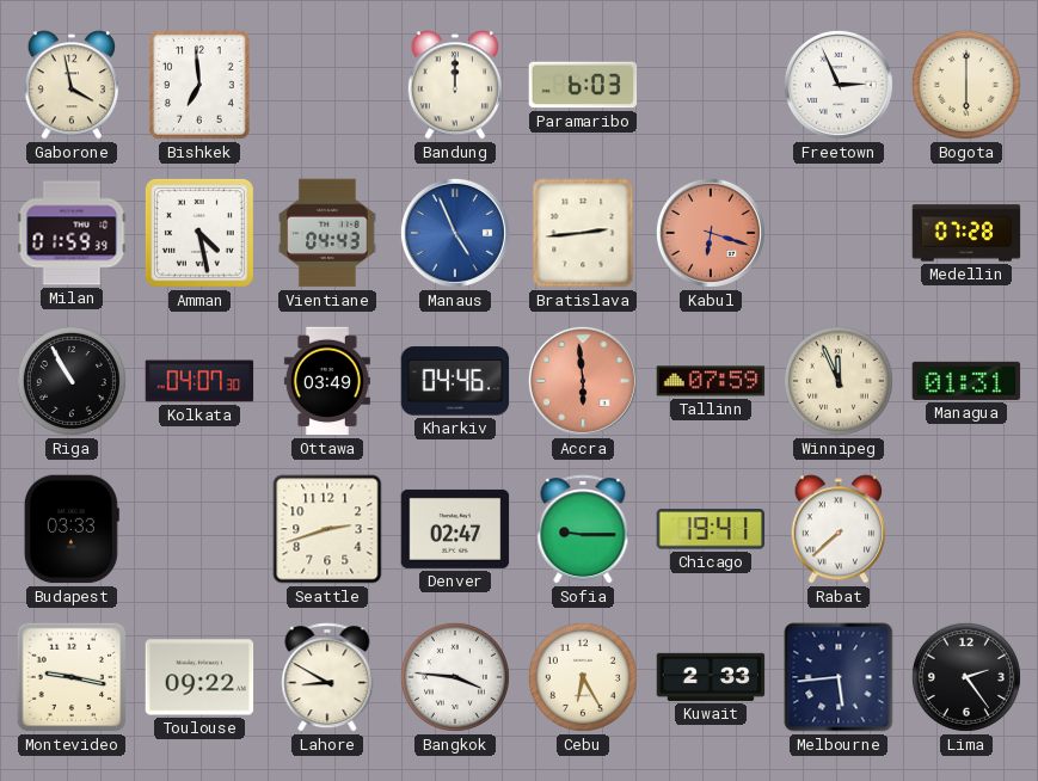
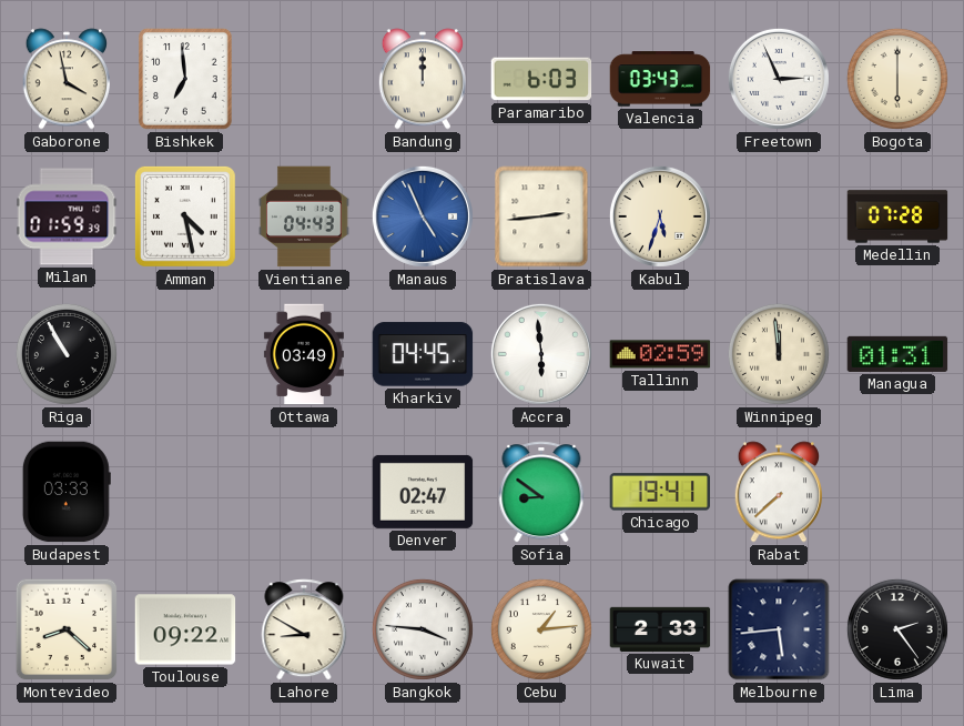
Valencia: none -> 03:43
Kabul: 6:18 -> 5:33
Kabul dial: salmon -> cream
Kolkata: 04:07 -> none
Kharkiv: 04:46 -> 04:45
Accra dial: salmon -> white
Tallinn: 07:59 -> 02:59
Winnipeg: 11:56 -> 11:59
Seattle: 2:42 -> none
Sofia: 9:15 -> 8:51
Montevideo: 9:17 -> 8:22
Cebu: 6:25 -> 1:14
